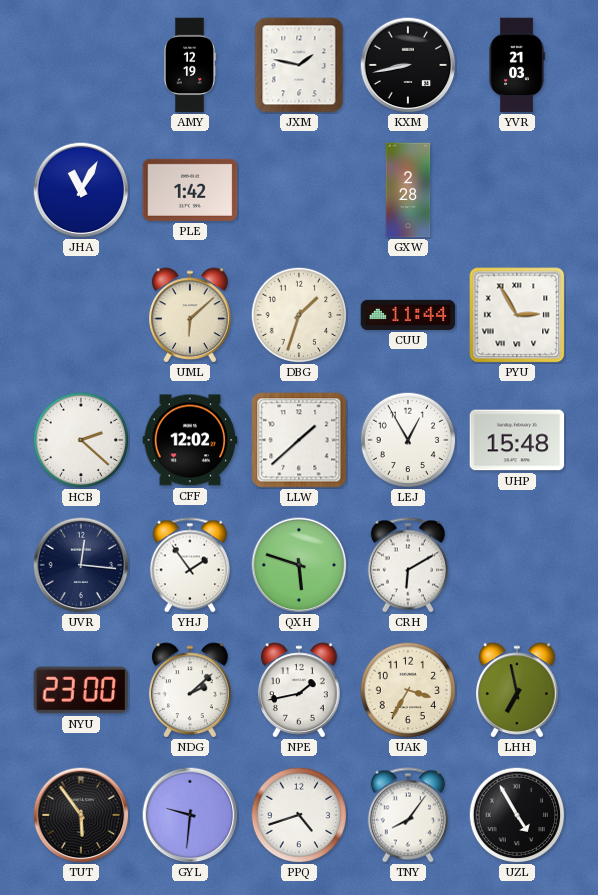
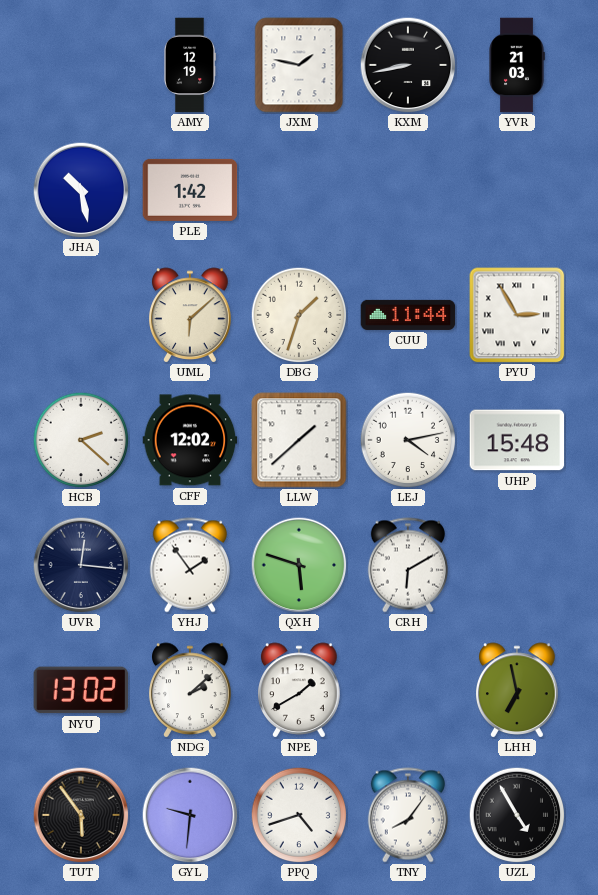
JHA: 11:05 -> 10:28
GXW: 2:28 -> none
LEJ: 12:55 -> 4:13
NYU: 23:00 -> 13:02
NPE: 1:43 -> 1:40
UAK: 3:35 -> none
